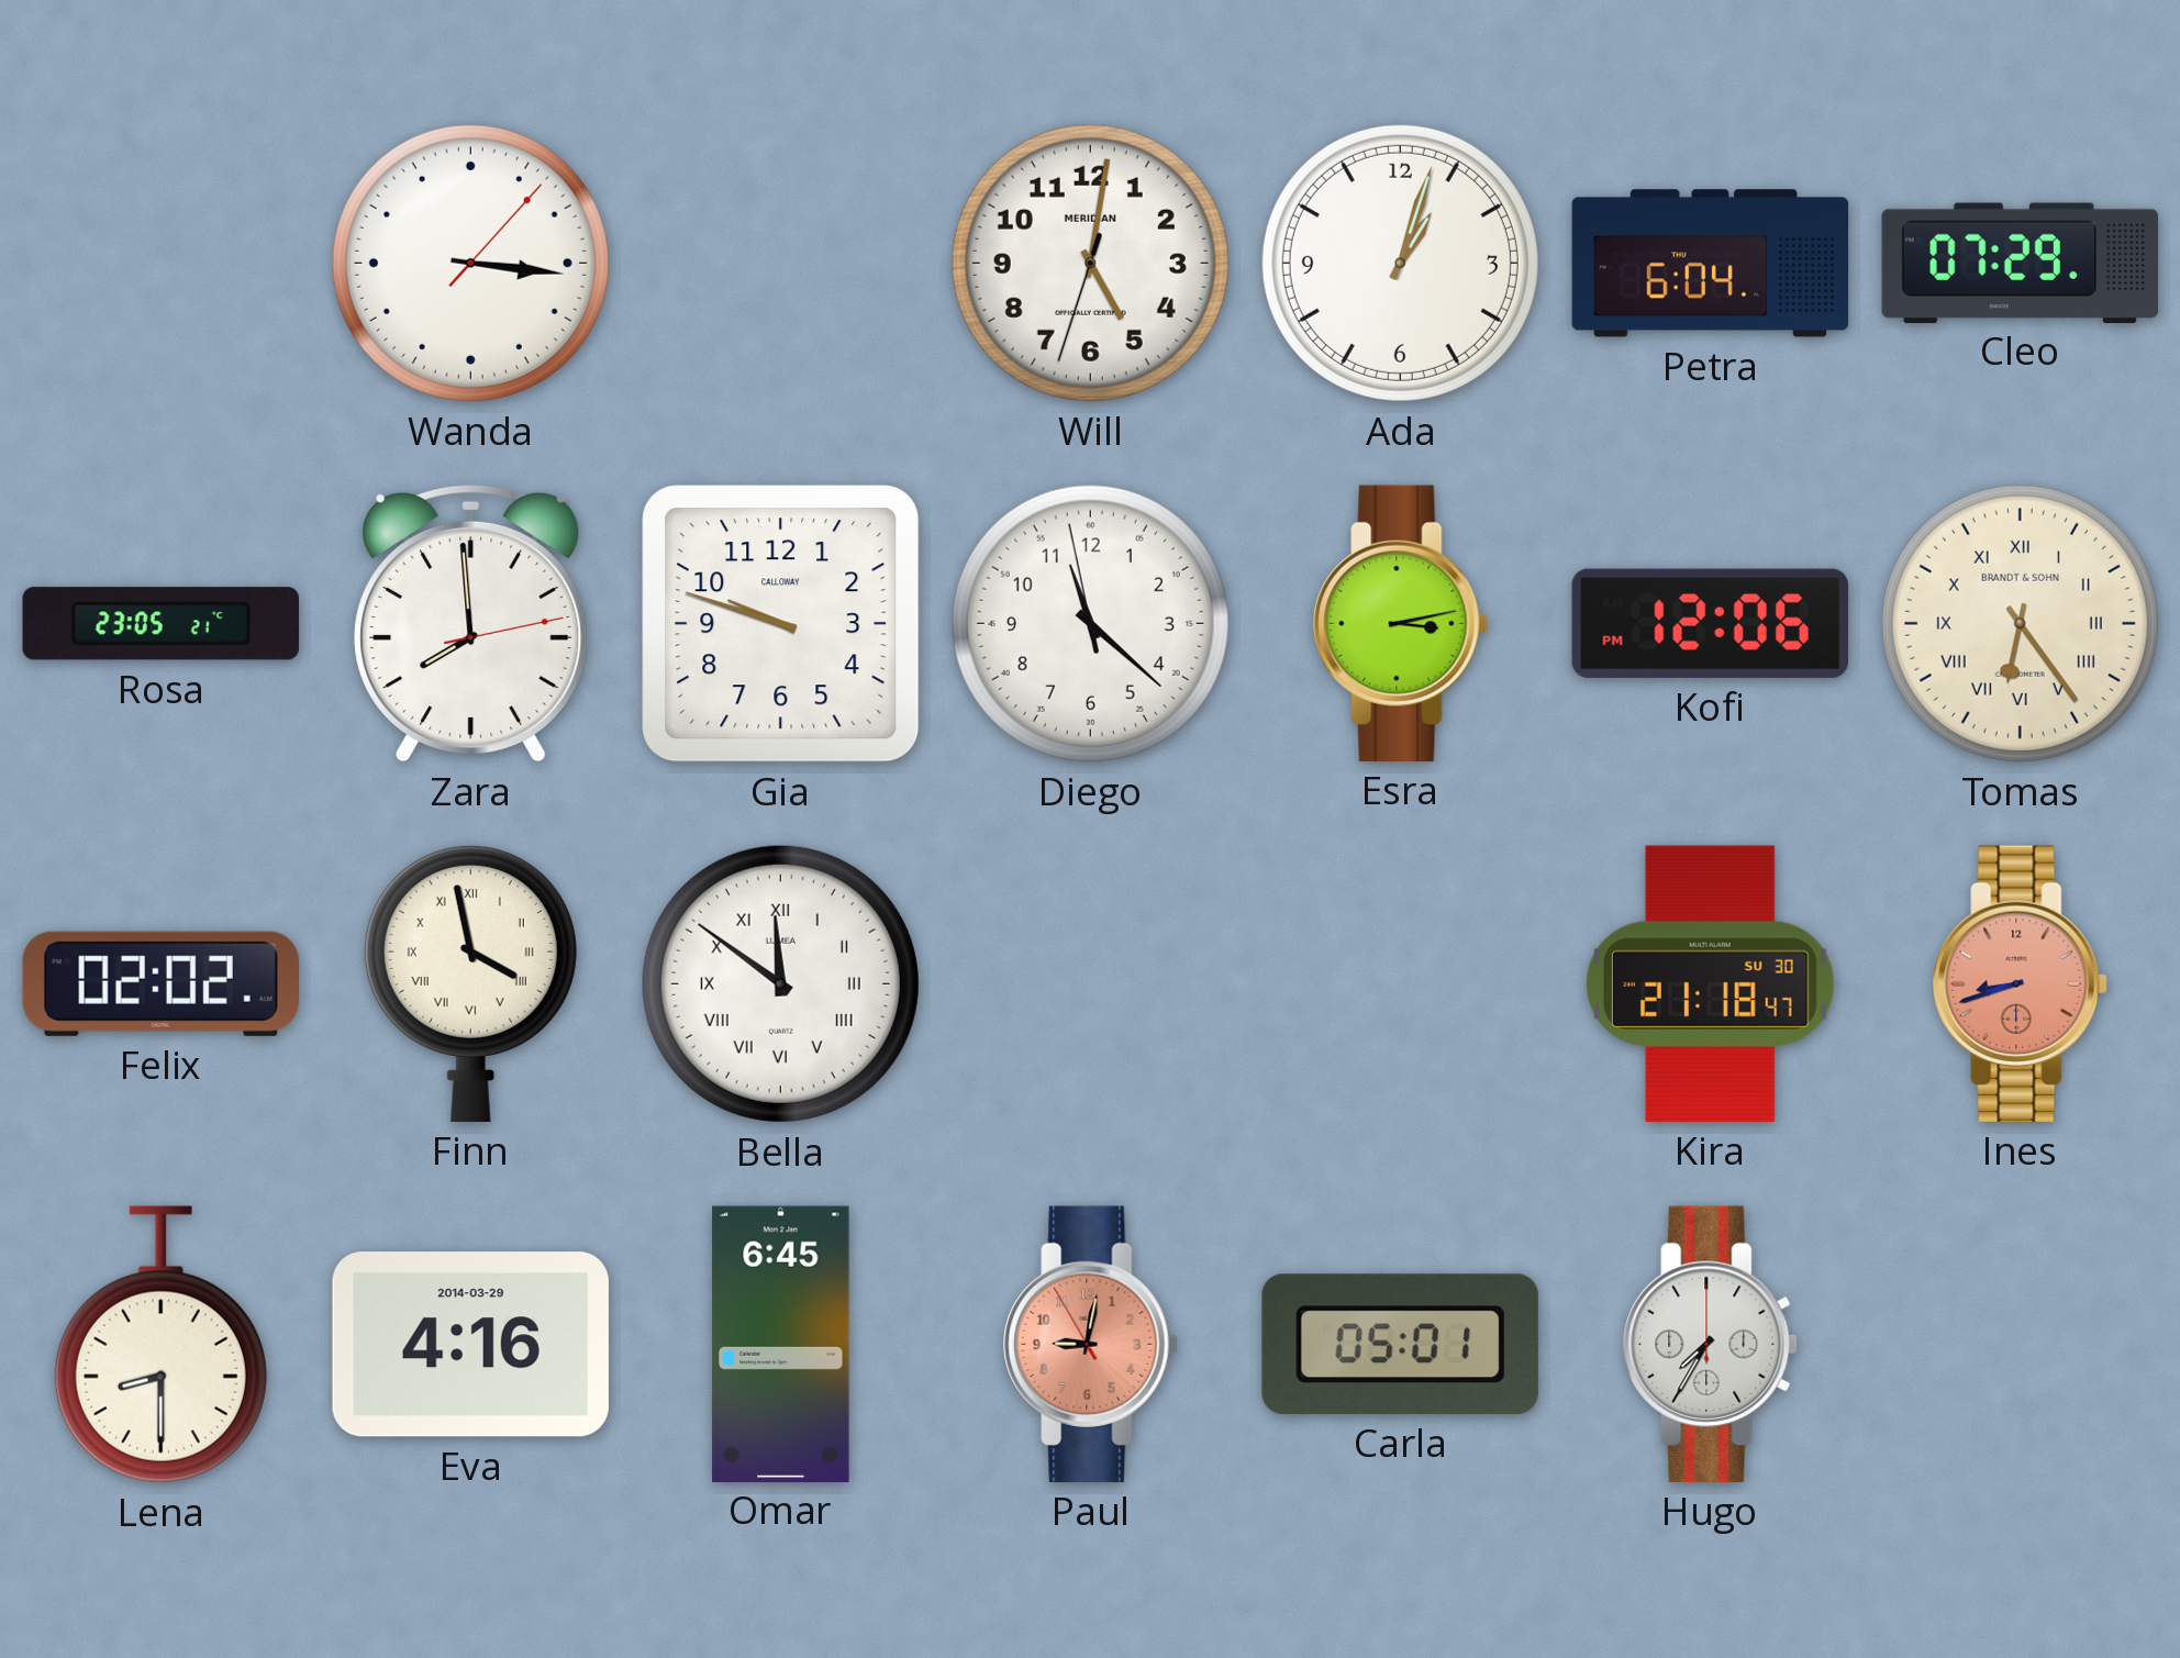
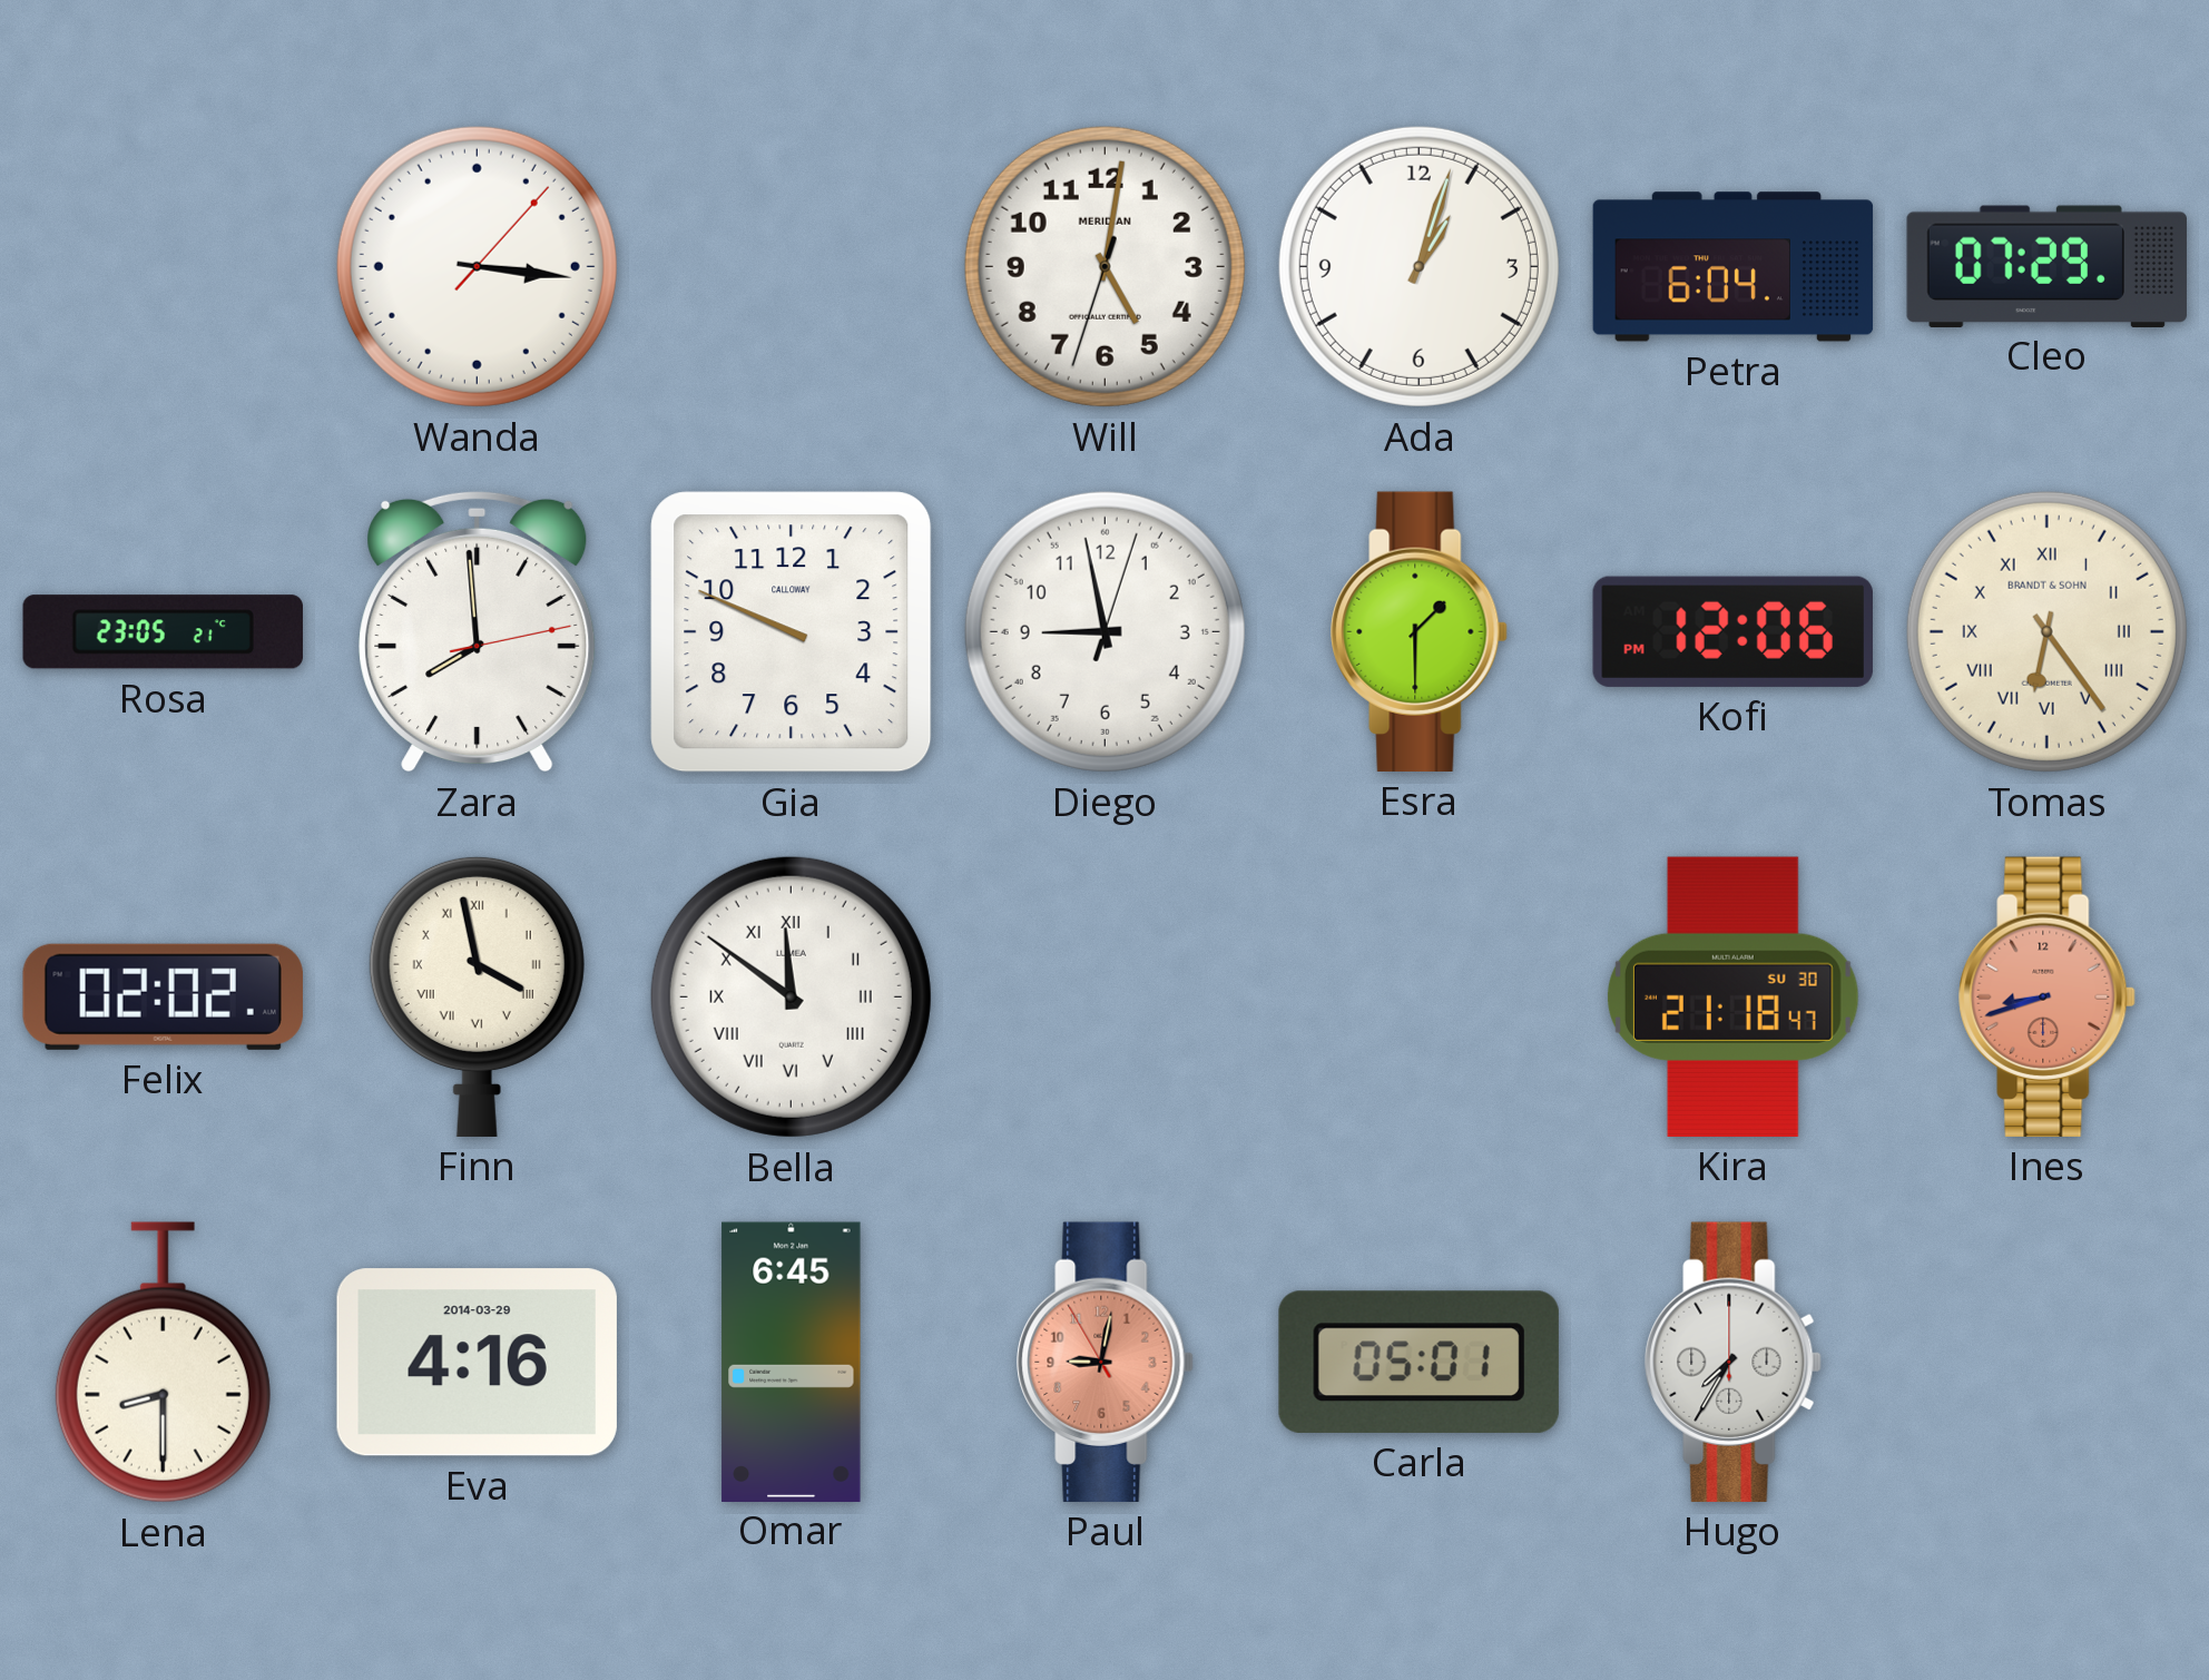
Gia: 9:48 -> 9:49
Diego: 11:21 -> 8:58
Esra: 3:13 -> 1:30
